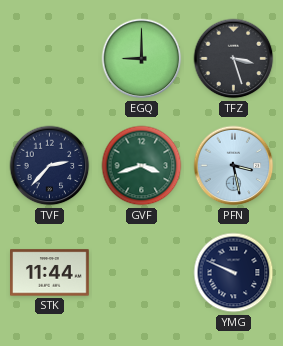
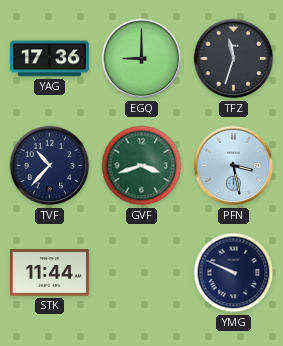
YAG: none -> 17:36
TFZ: 3:27 -> 11:33
TVF: 2:37 -> 10:37
